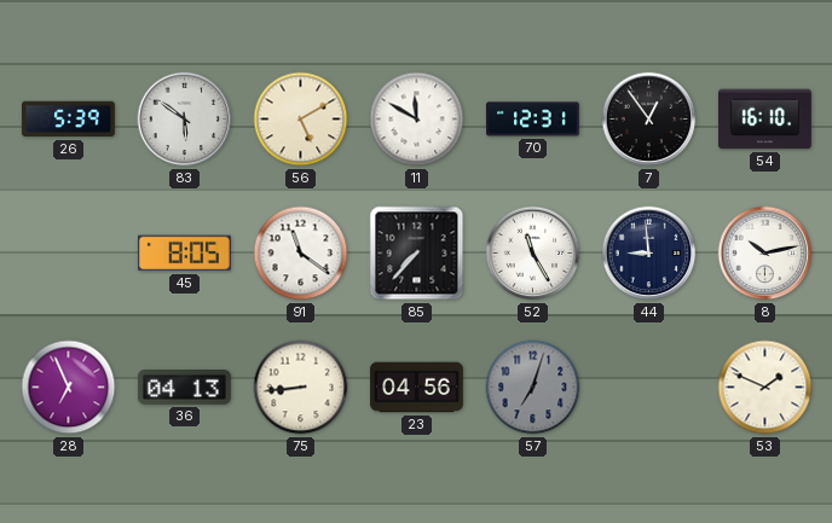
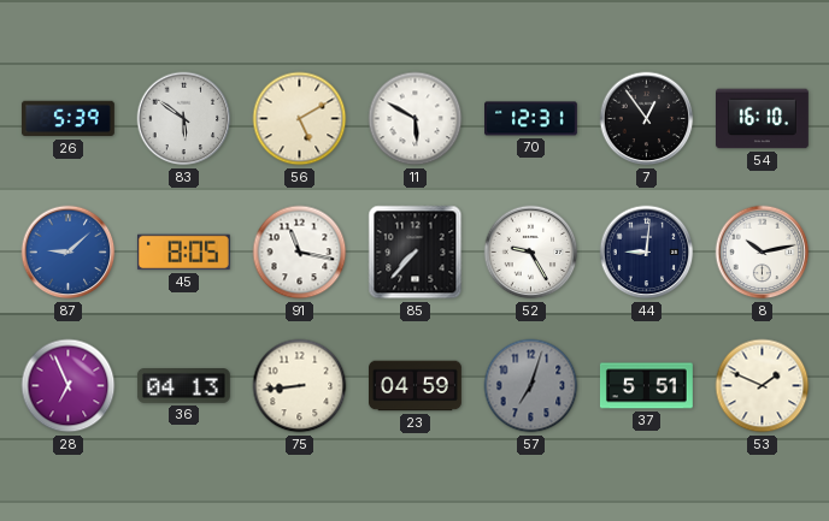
11: 11:50 -> 5:50
87: none -> 9:08
91: 11:21 -> 11:17
52: 11:25 -> 9:25
44: 8:59 -> 9:01
23: 04:56 -> 04:59
37: none -> 5:51
